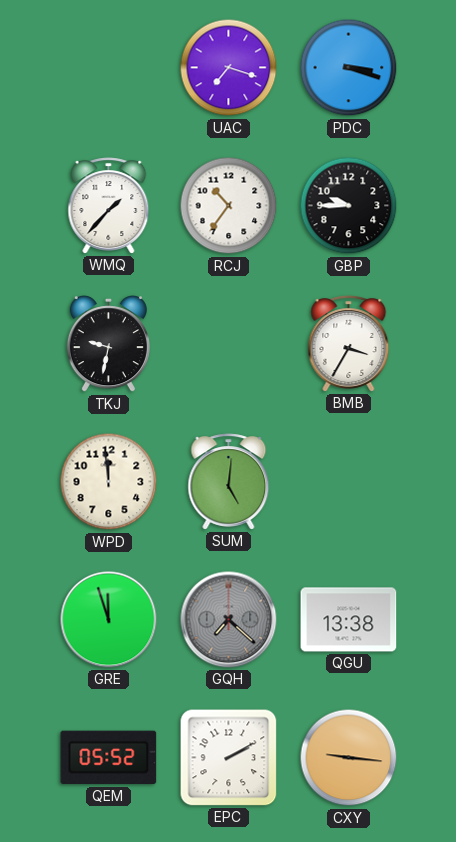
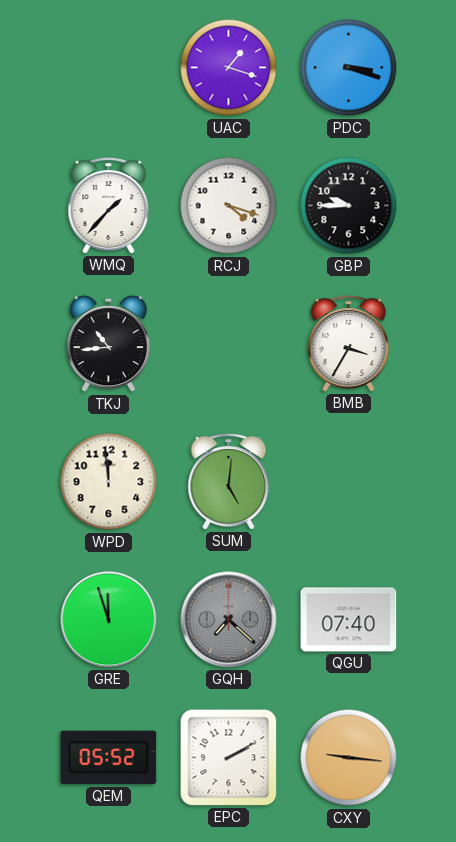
UAC: 7:18 -> 1:18
RCJ: 10:36 -> 4:18
TKJ: 9:32 -> 10:44
QGU: 13:38 -> 07:40
